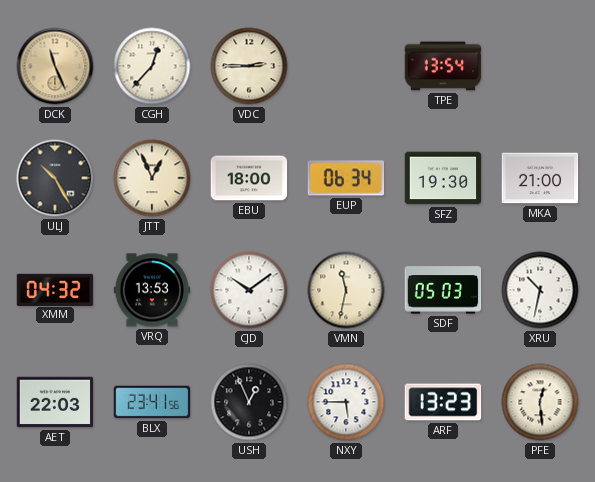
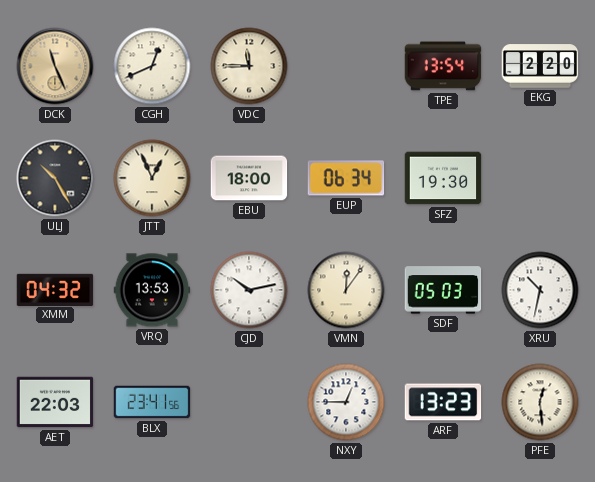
CGH: 12:37 -> 12:41
VDC: 2:45 -> 11:45
EKG: none -> 2:20
MKA: 21:00 -> none
CJD: 10:09 -> 10:13
VMN: 11:32 -> 12:06
USH: 12:56 -> none
NXY: 5:45 -> 12:45
